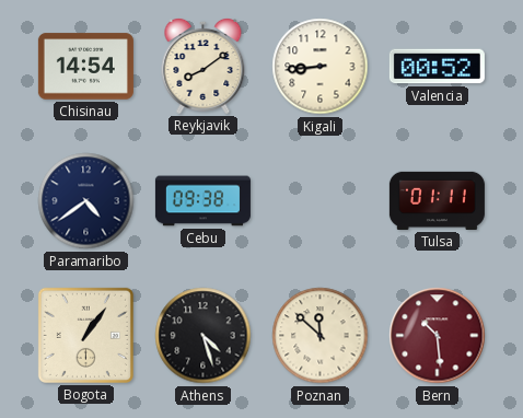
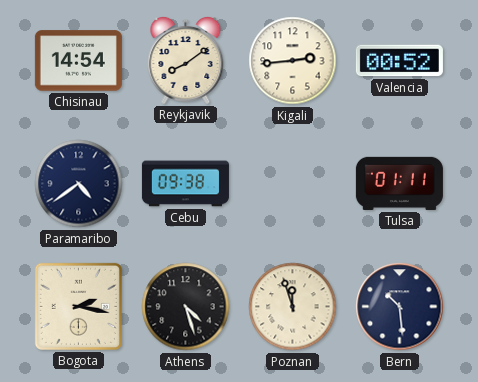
Kigali: 8:44 -> 2:44
Bogota: 1:06 -> 2:17
Poznan: 11:52 -> 11:57
Bern dial: burgundy -> navy
